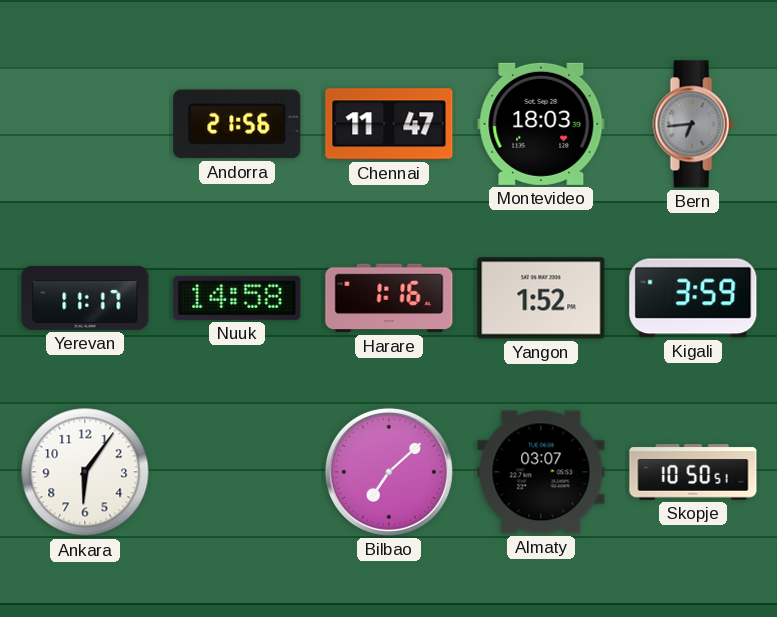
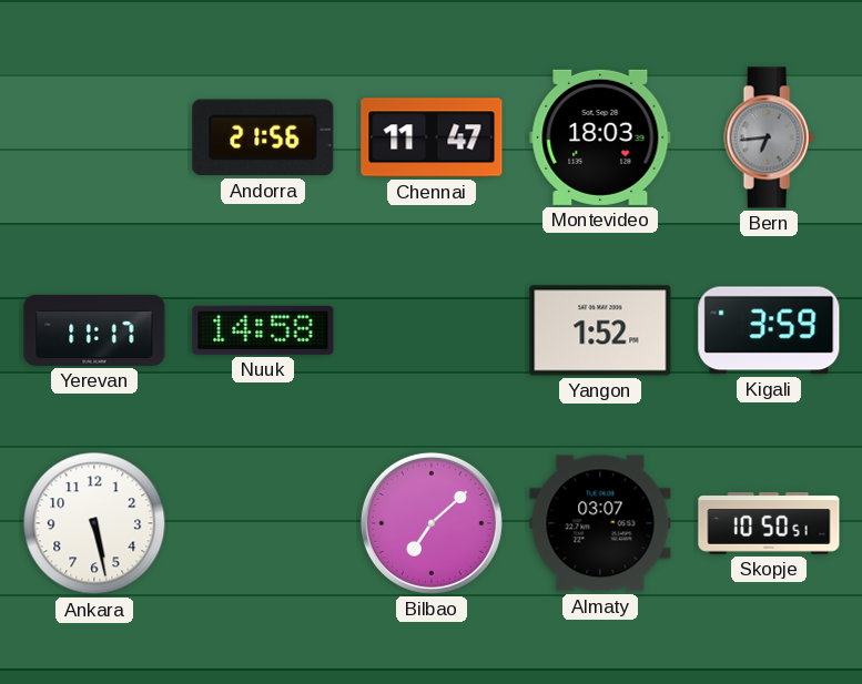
Harare: 1:16 -> none
Ankara: 6:06 -> 5:28
